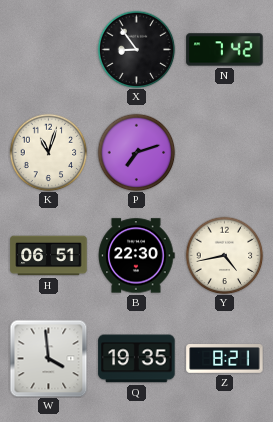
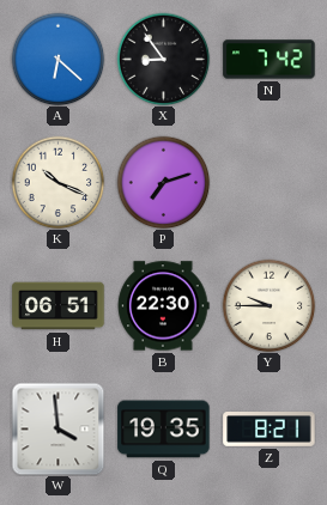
A: none -> 6:22
K: 11:03 -> 10:19
Y: 4:43 -> 9:45
